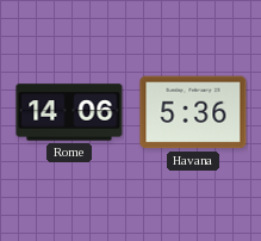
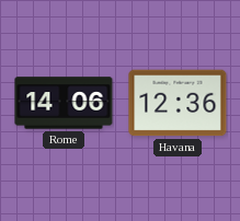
Havana: 5:36 -> 12:36
